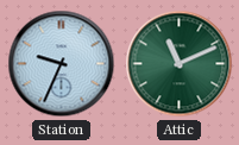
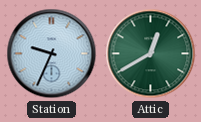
Attic: 11:11 -> 12:40
